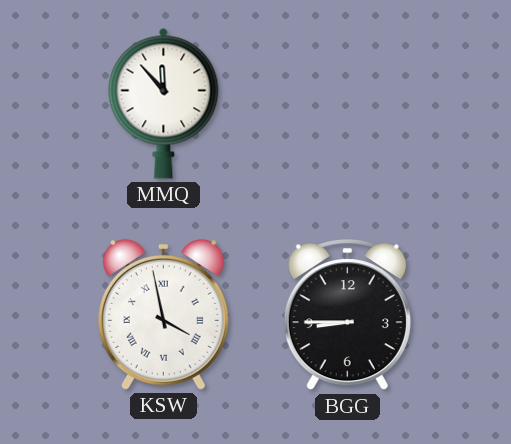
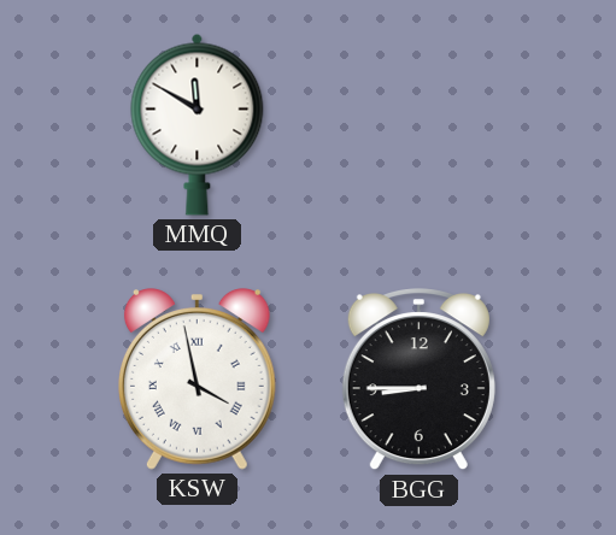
MMQ: 11:53 -> 11:50
